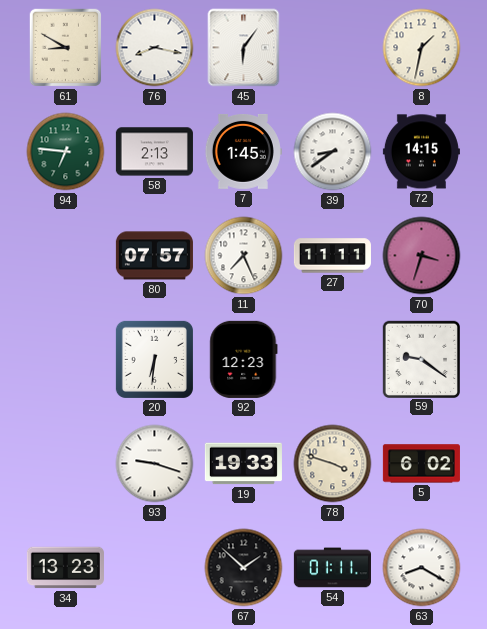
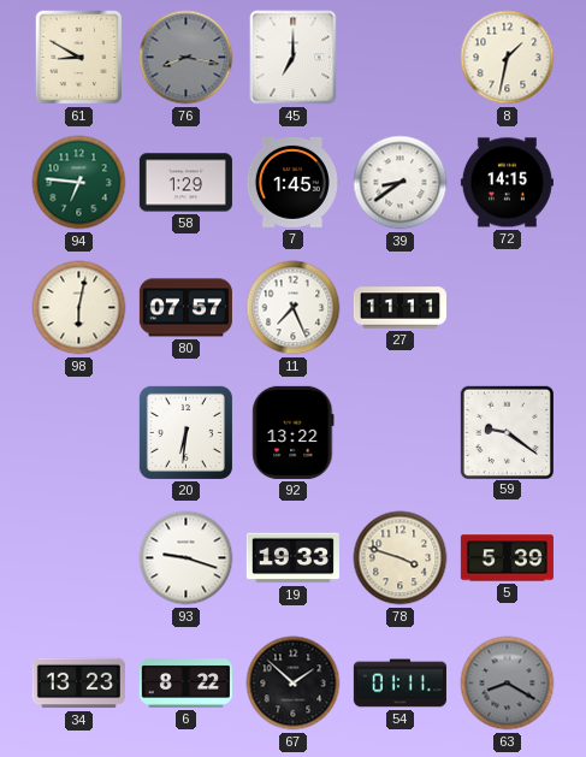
76 dial: white -> grey
45: 6:06 -> 7:00
58: 2:13 -> 1:29
98: none -> 6:02
70: 3:33 -> none
92: 12:23 -> 13:22
5: 6:02 -> 5:39
6: none -> 8:22
63 dial: white -> grey
